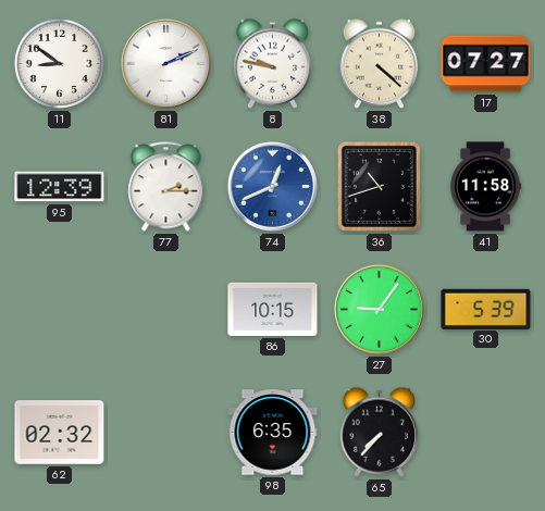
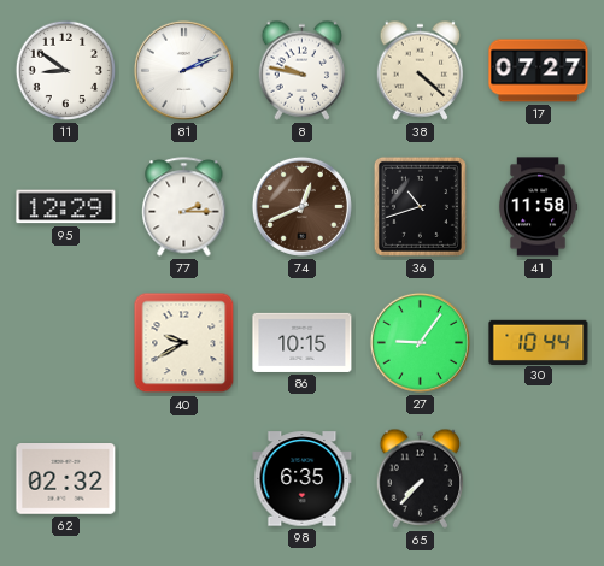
95: 12:39 -> 12:29
74 dial: blue -> brown
40: none -> 9:40
30: 5:39 -> 10:44
